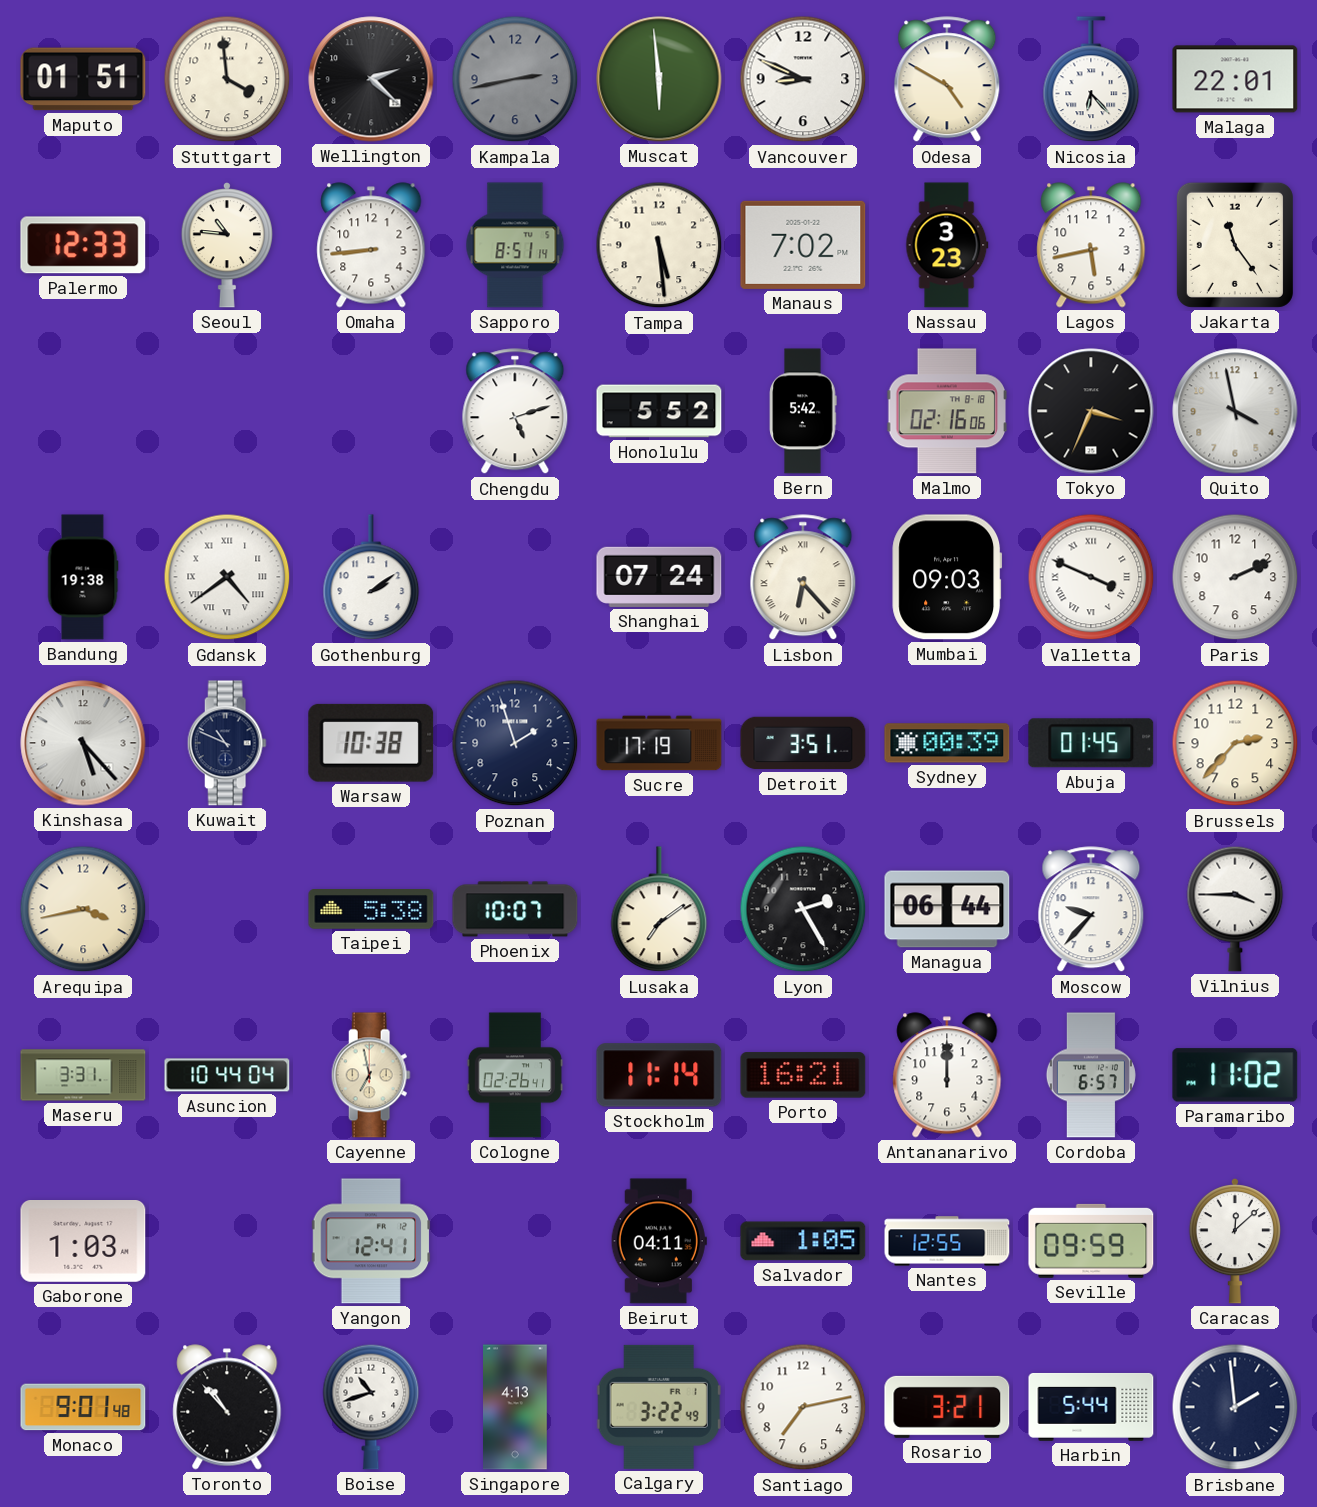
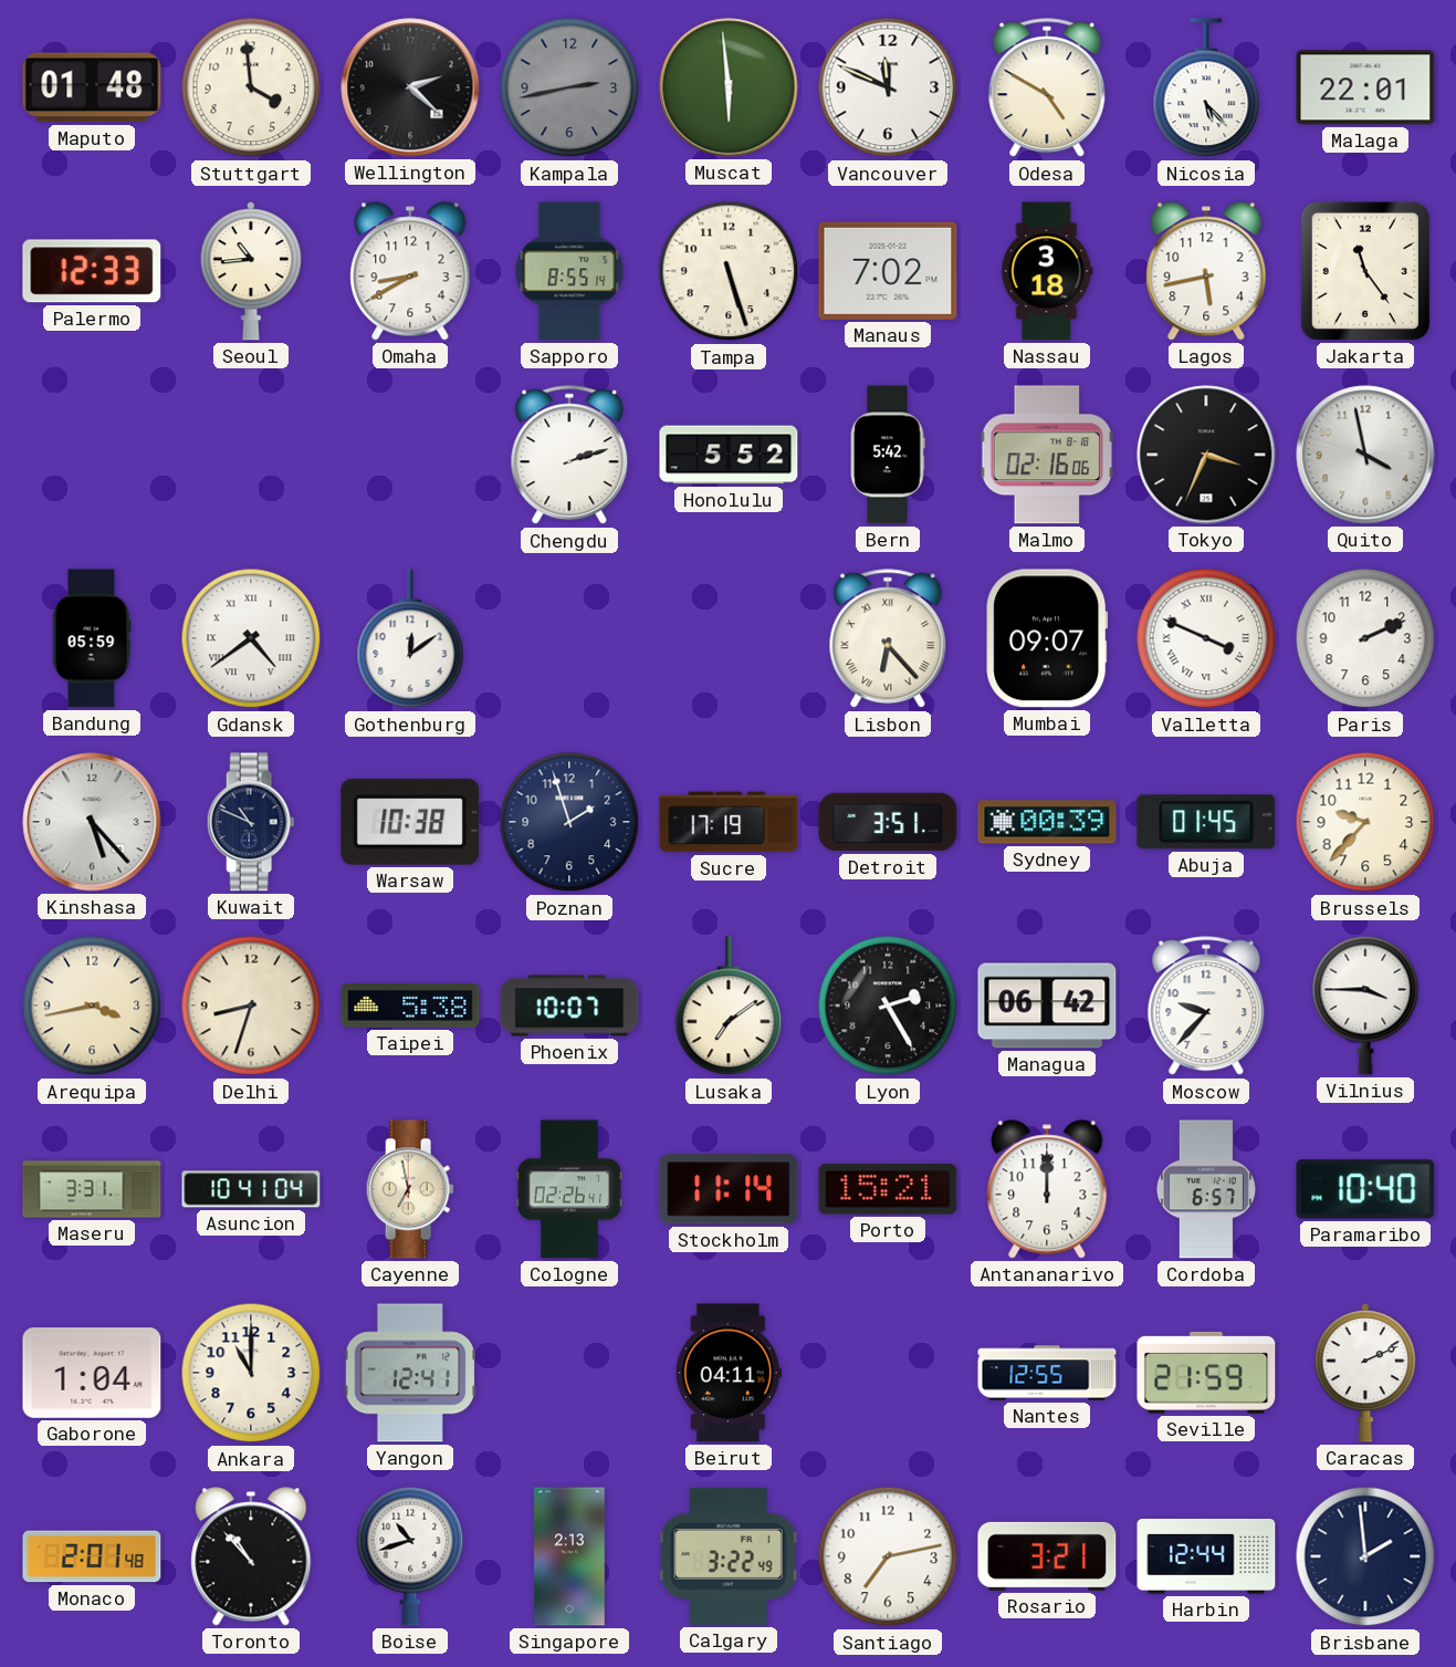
Maputo: 01:51 -> 01:48
Vancouver: 8:49 -> 11:49
Nicosia: 6:23 -> 5:23
Seoul: 10:46 -> 10:44
Omaha: 8:44 -> 8:40
Sapporo: 8:51 -> 8:55
Tampa: 5:29 -> 5:27
Nassau: 3:23 -> 3:18
Chengdu: 5:12 -> 2:12
Bandung: 19:38 -> 05:59
Gothenburg: 2:09 -> 12:09
Shanghai: 07:24 -> none
Mumbai: 09:03 -> 09:07
Brussels: 2:37 -> 9:37
Delhi: none -> 8:33
Managua: 06:44 -> 06:42
Asuncion: 10:44 -> 10:41
Porto: 16:21 -> 15:21
Paramaribo: 11:02 -> 10:40
Gaborone: 1:03 -> 1:04
Ankara: none -> 11:00
Salvador: 1:05 -> none
Seville: 09:59 -> 21:59
Caracas: 12:08 -> 2:11
Monaco: 9:01 -> 2:01
Singapore: 4:13 -> 2:13
Harbin: 5:44 -> 12:44
